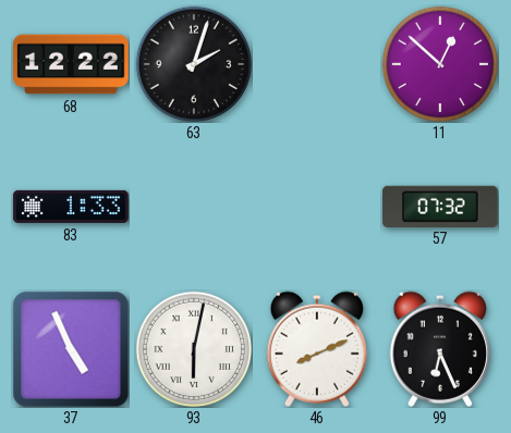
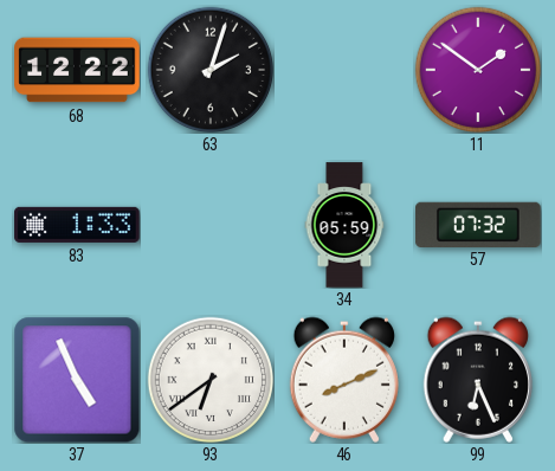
11: 12:52 -> 1:51
34: none -> 05:59
93: 6:02 -> 6:39
